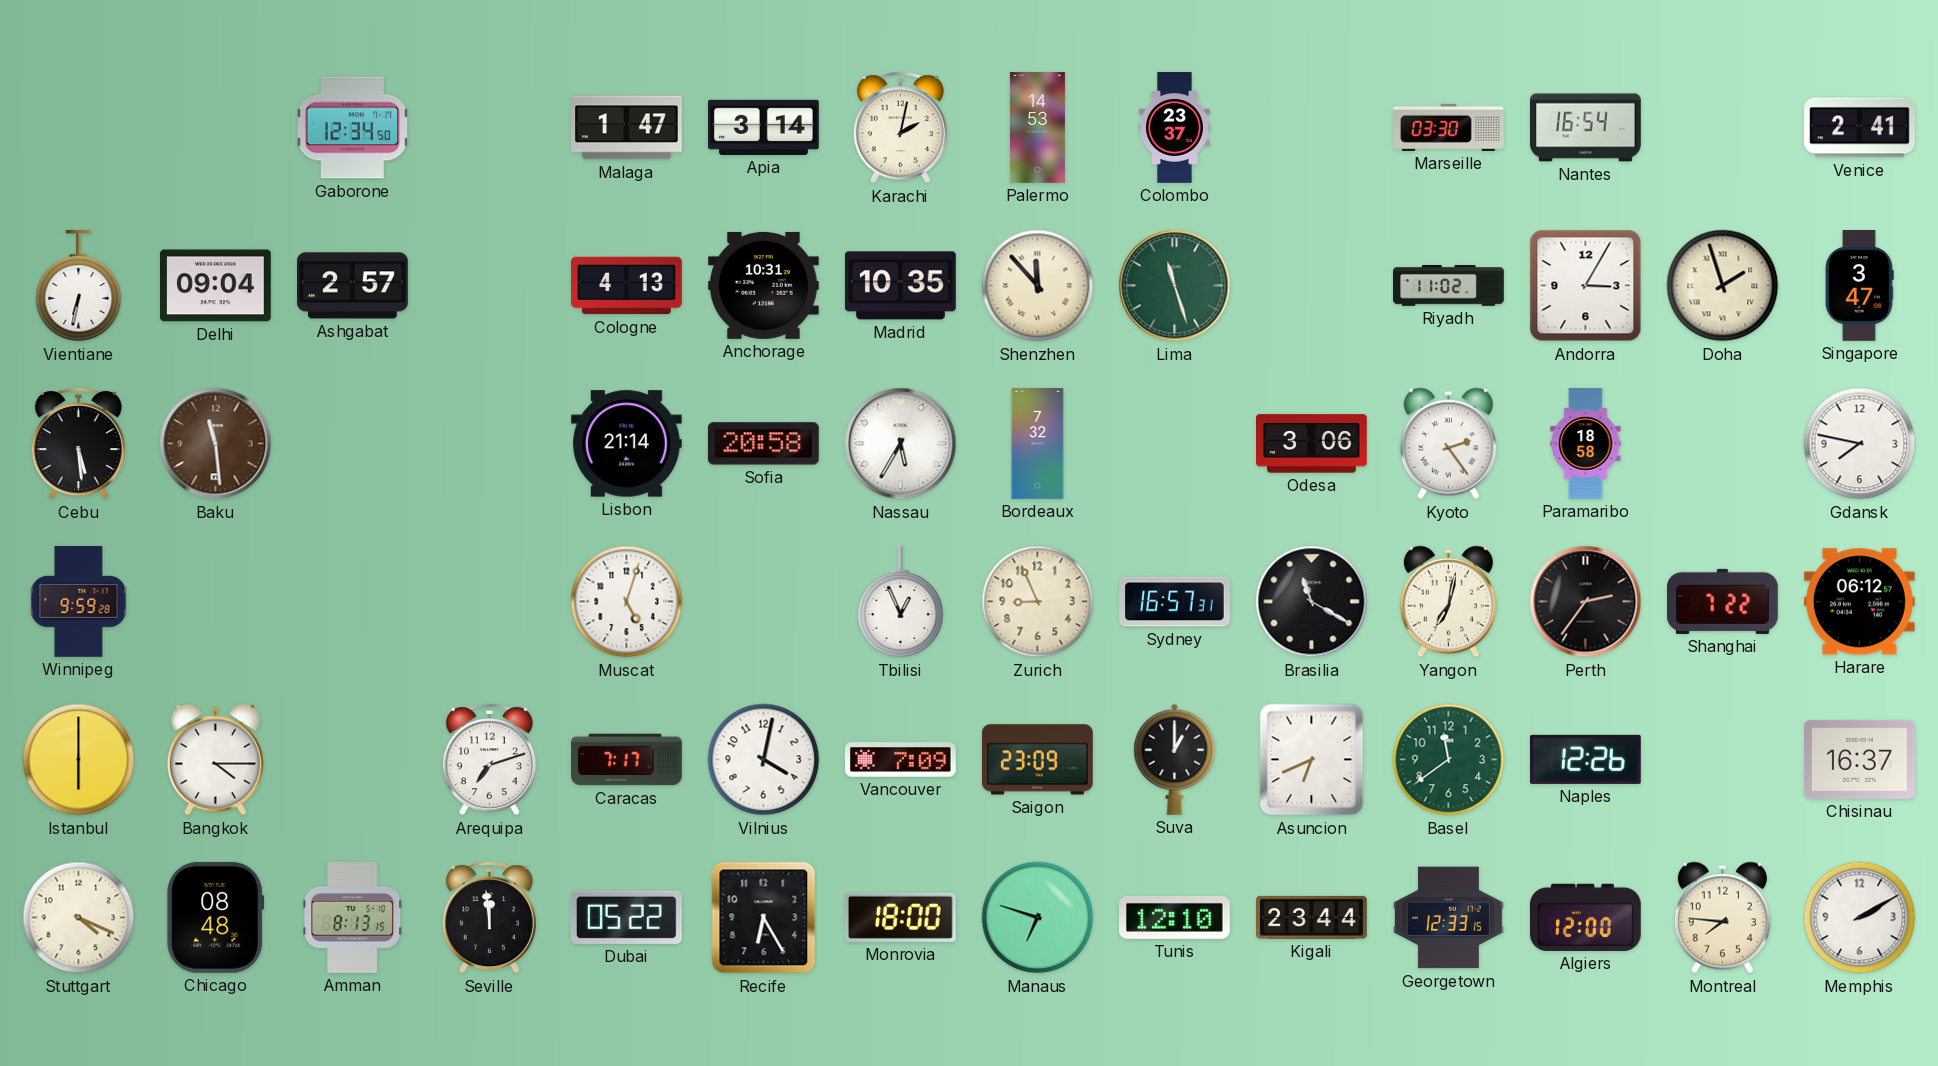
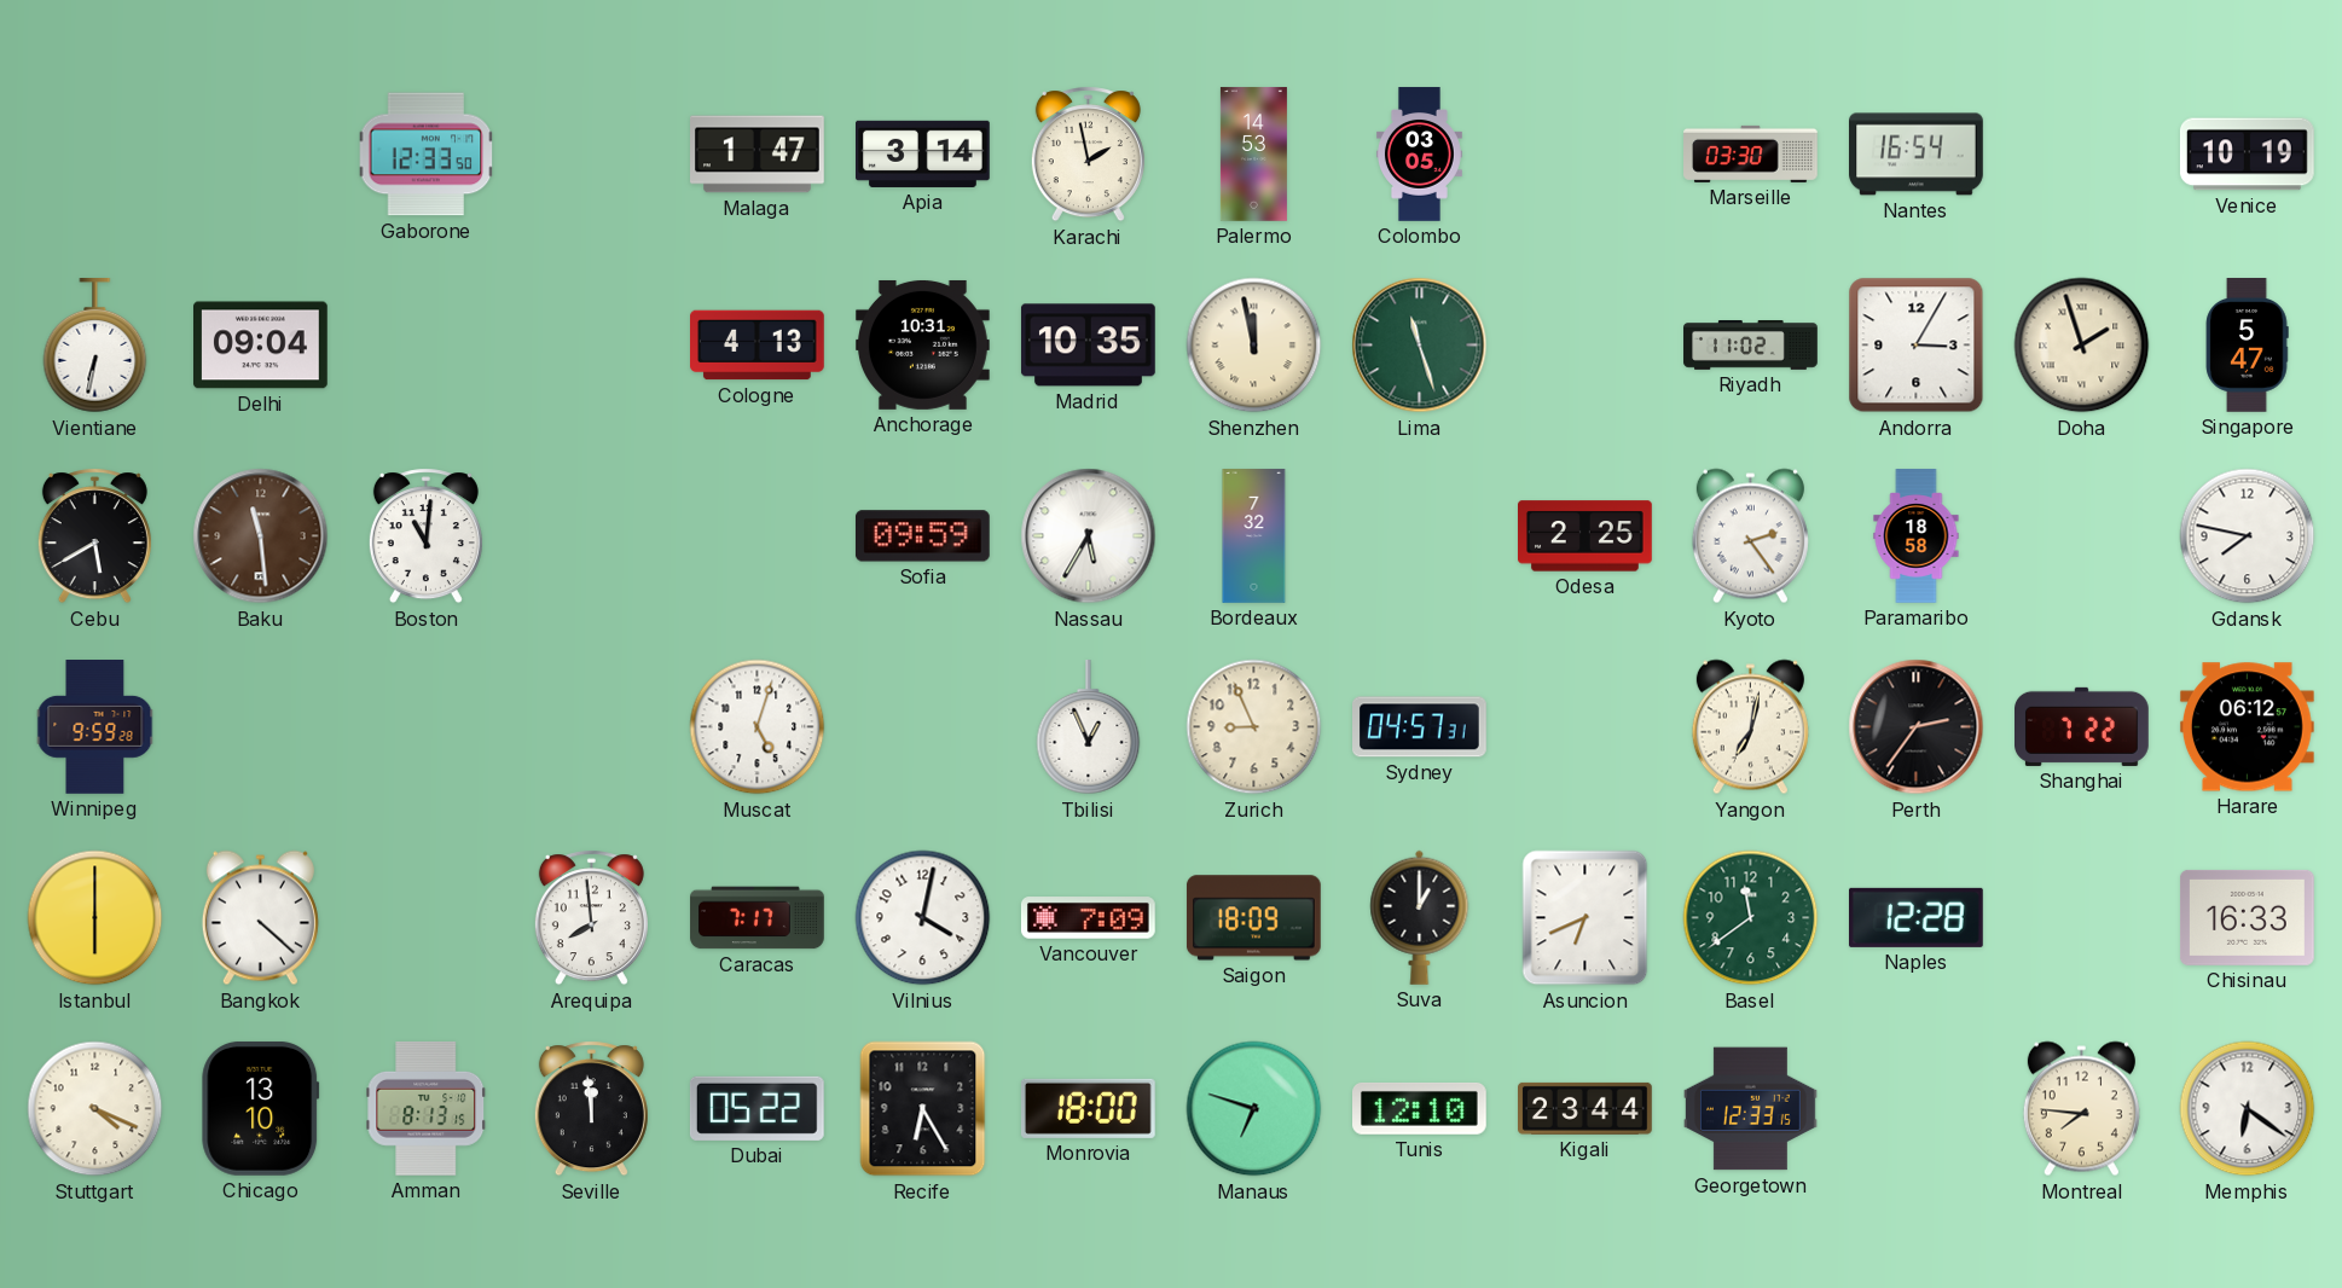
Gaborone: 12:34 -> 12:33
Karachi: 2:02 -> 1:58
Colombo: 23:37 -> 03:05
Venice: 2:41 -> 10:19
Ashgabat: 2:57 -> none
Shenzhen: 11:53 -> 11:58
Singapore: 3:47 -> 5:47
Cebu: 5:29 -> 5:40
Boston: none -> 11:01
Lisbon: 21:14 -> none
Sofia: 20:58 -> 09:59
Odesa: 3:06 -> 2:25
Sydney: 16:57 -> 04:57
Brasilia: 11:20 -> none
Bangkok: 4:15 -> 4:22
Arequipa: 7:12 -> 7:59
Saigon: 23:09 -> 18:09
Naples: 12:26 -> 12:28
Chisinau: 16:37 -> 16:33
Chicago: 08:48 -> 13:10
Algiers: 12:00 -> none
Memphis: 2:10 -> 6:21
